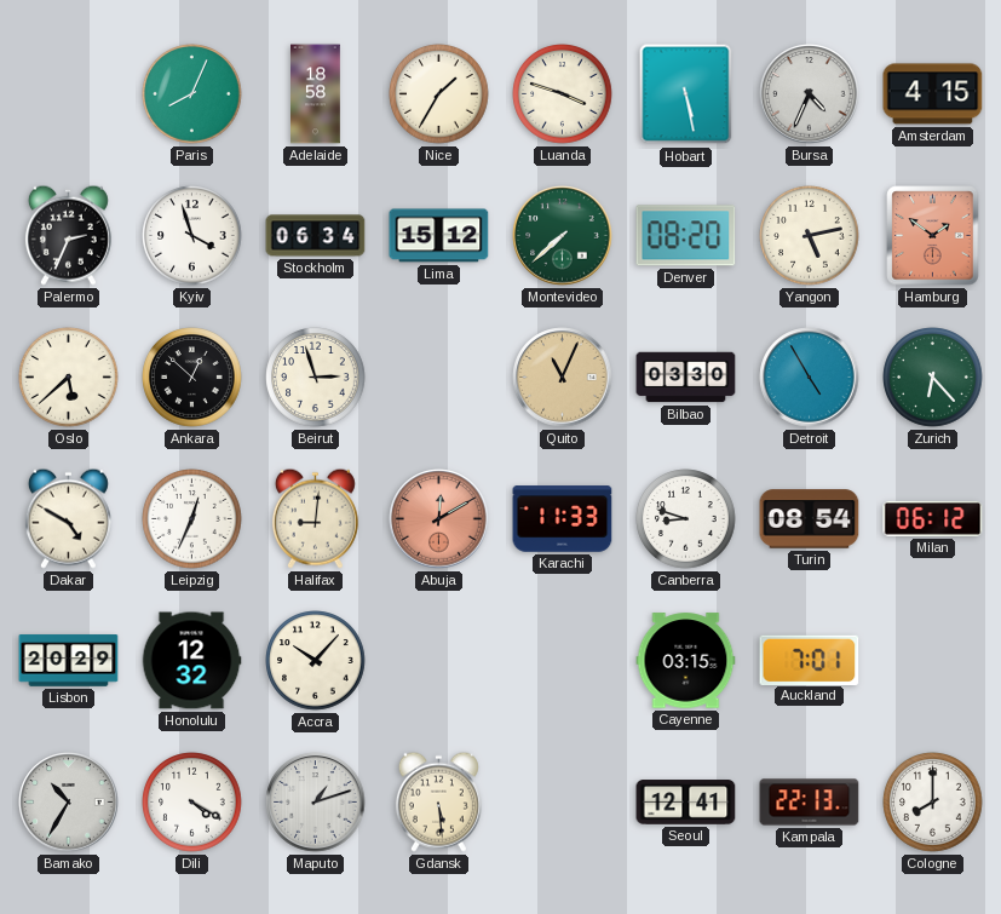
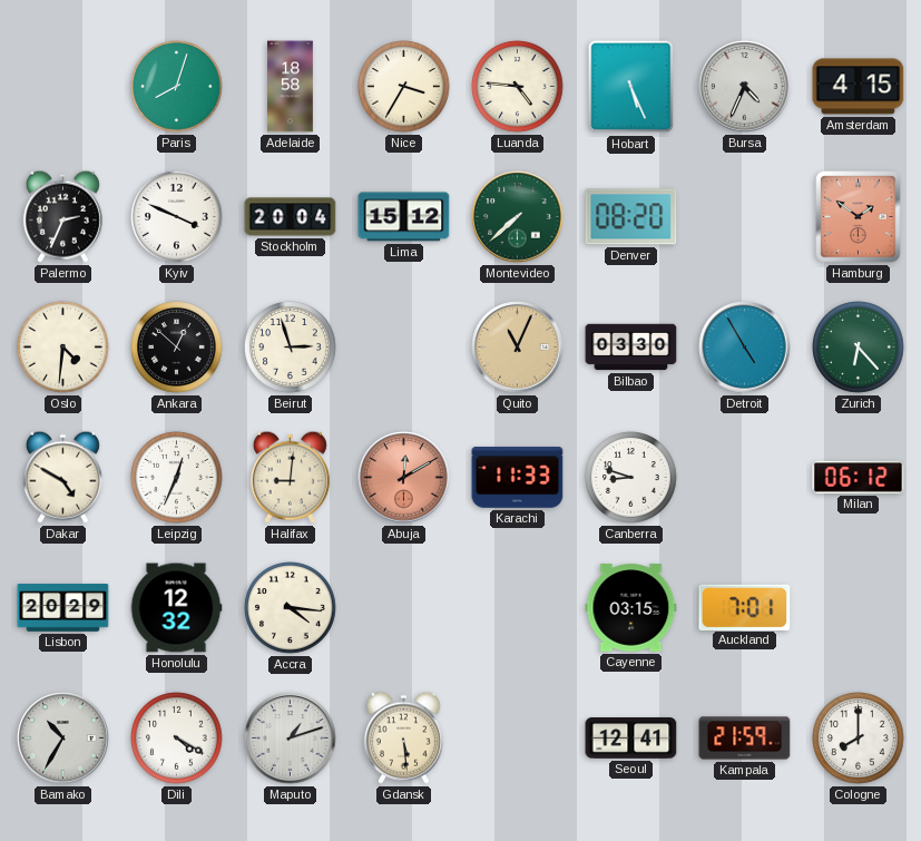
Paris: 8:04 -> 8:03
Nice: 1:35 -> 3:35
Luanda: 3:48 -> 4:46
Hobart: 5:28 -> 5:26
Kyiv: 3:57 -> 3:49
Stockholm: 06:34 -> 20:04
Yangon: 5:13 -> none
Oslo: 5:38 -> 4:31
Turin: 08:54 -> none
Accra: 10:07 -> 4:16
Kampala: 22:13 -> 21:59
